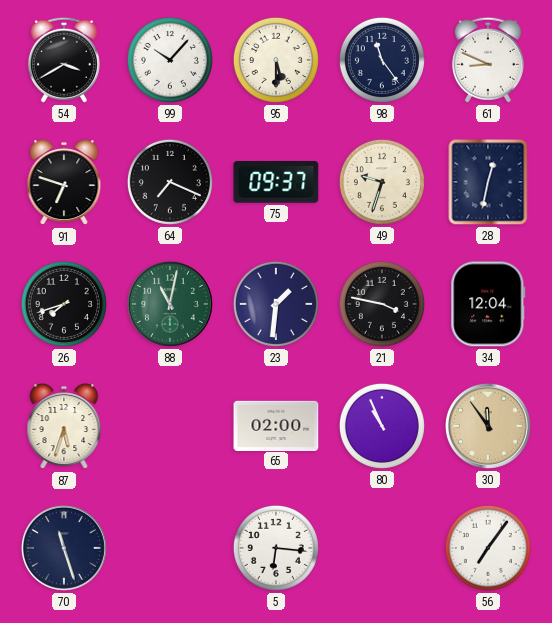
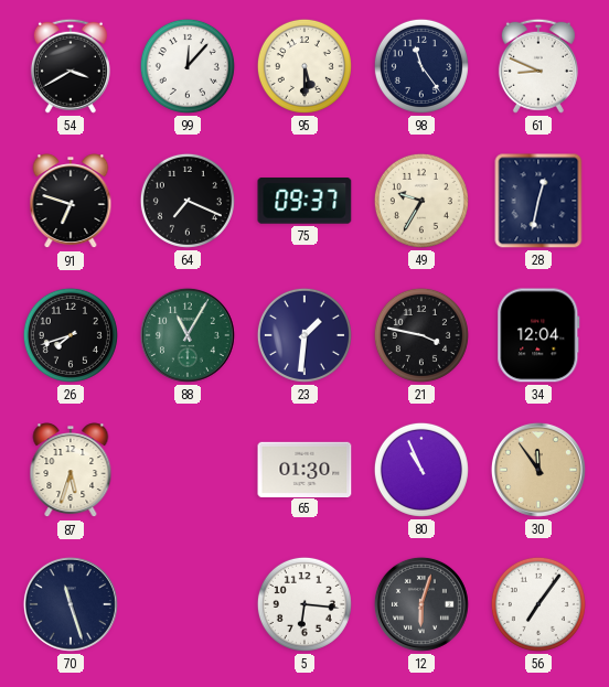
99: 10:07 -> 12:07
49: 9:33 -> 9:35
88: 11:02 -> 11:05
65: 02:00 -> 01:30
12: none -> 6:03
